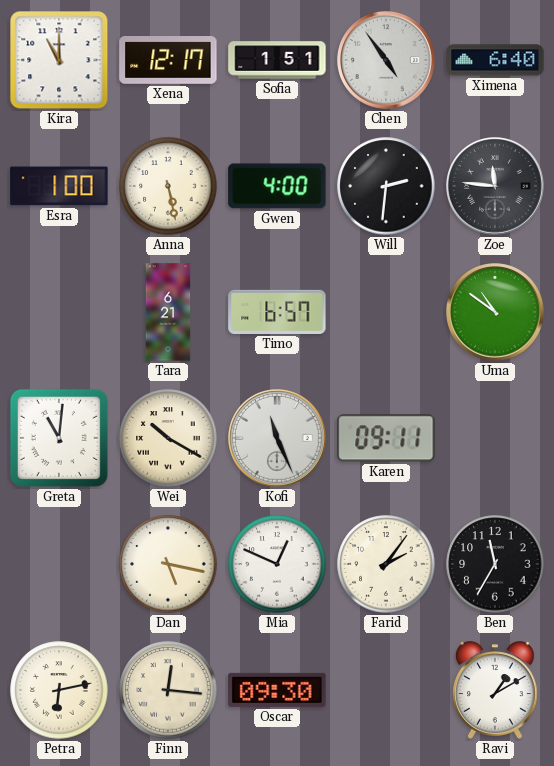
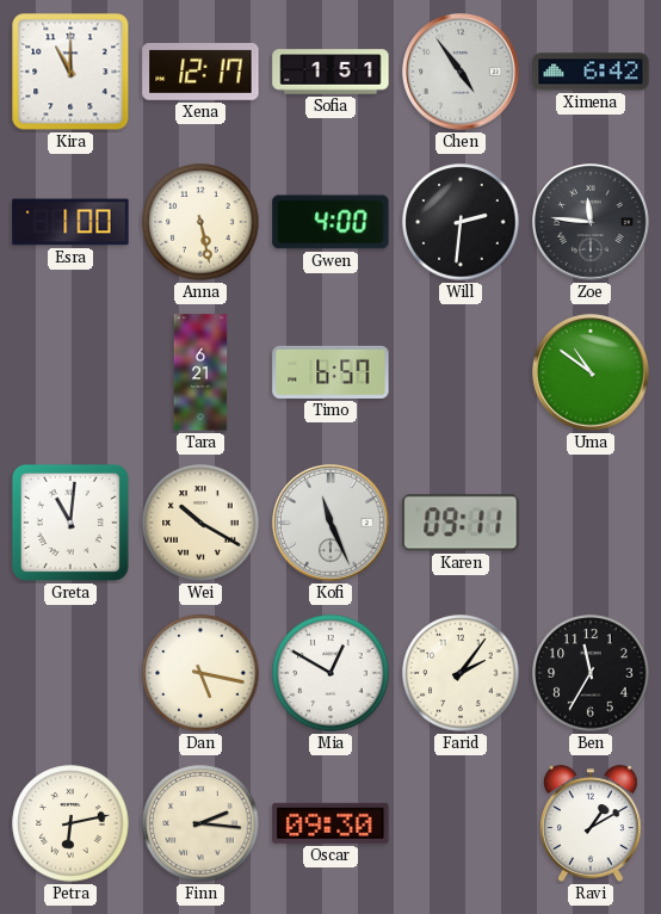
Ximena: 6:40 -> 6:42
Mia: 12:49 -> 12:50
Finn: 12:16 -> 2:16
